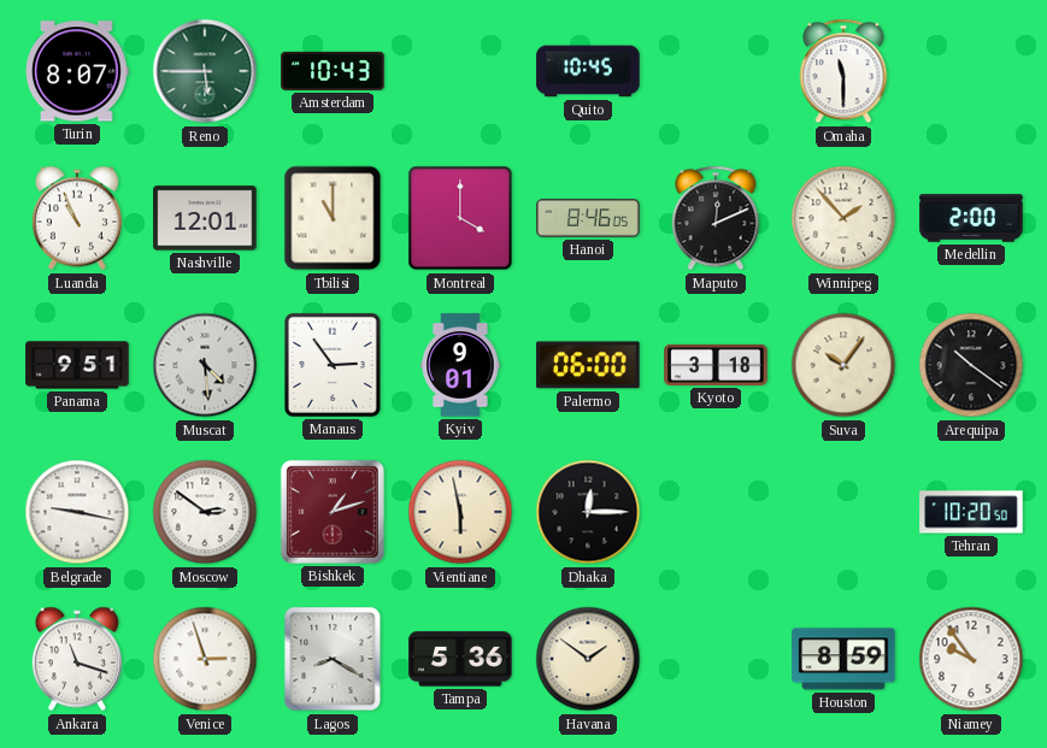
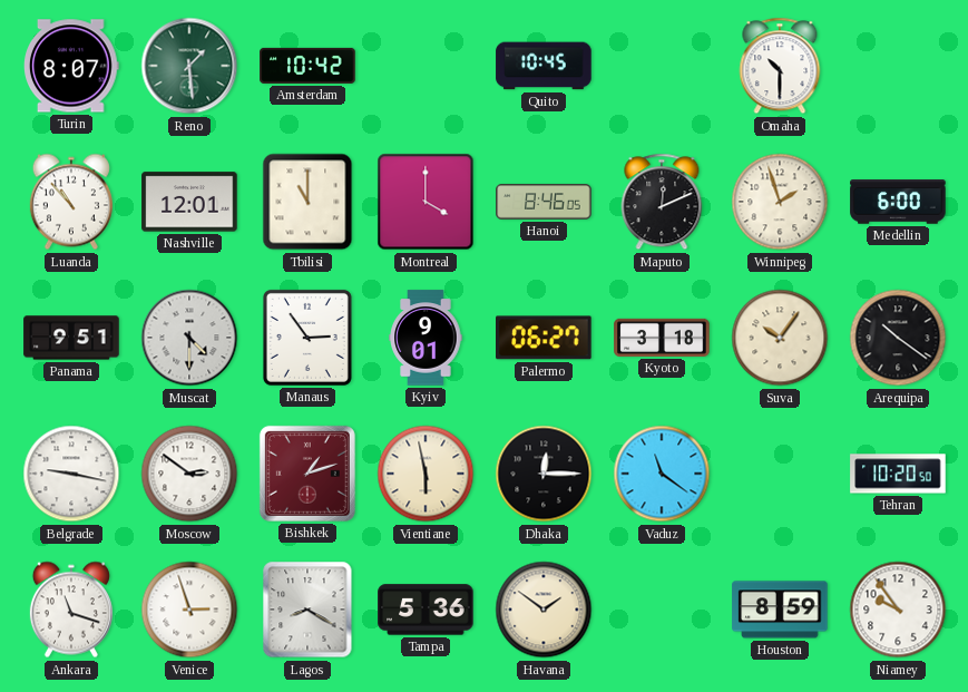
Reno: 5:45 -> 1:29
Amsterdam: 10:43 -> 10:42
Omaha: 11:30 -> 10:30
Luanda: 10:56 -> 10:53
Winnipeg: 1:53 -> 1:57
Medellin: 2:00 -> 6:00
Muscat: 4:29 -> 4:30
Palermo: 06:00 -> 06:27
Vaduz: none -> 11:21
